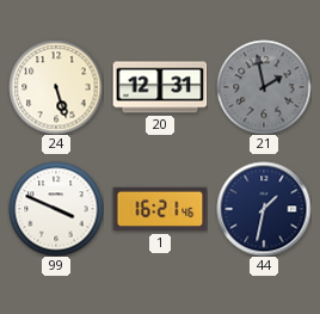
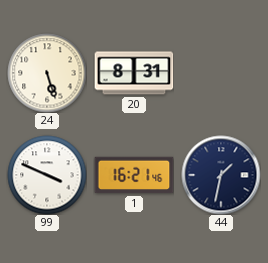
20: 12:31 -> 8:31
21: 1:58 -> none
